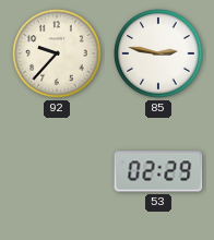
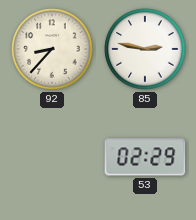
92: 9:37 -> 8:37
